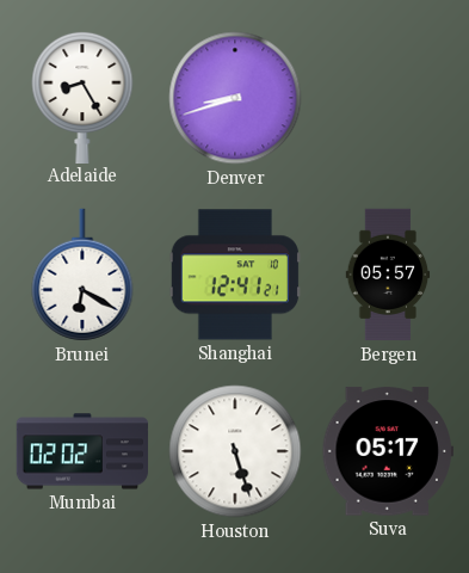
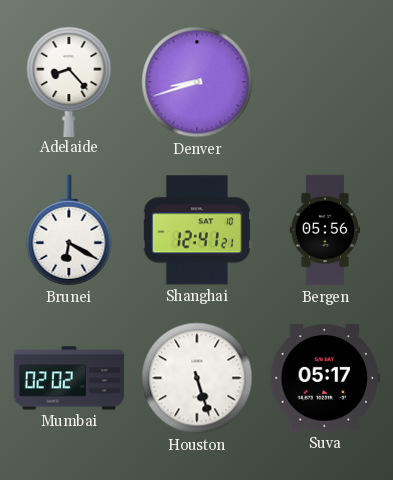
Adelaide: 8:25 -> 8:23
Bergen: 05:57 -> 05:56
